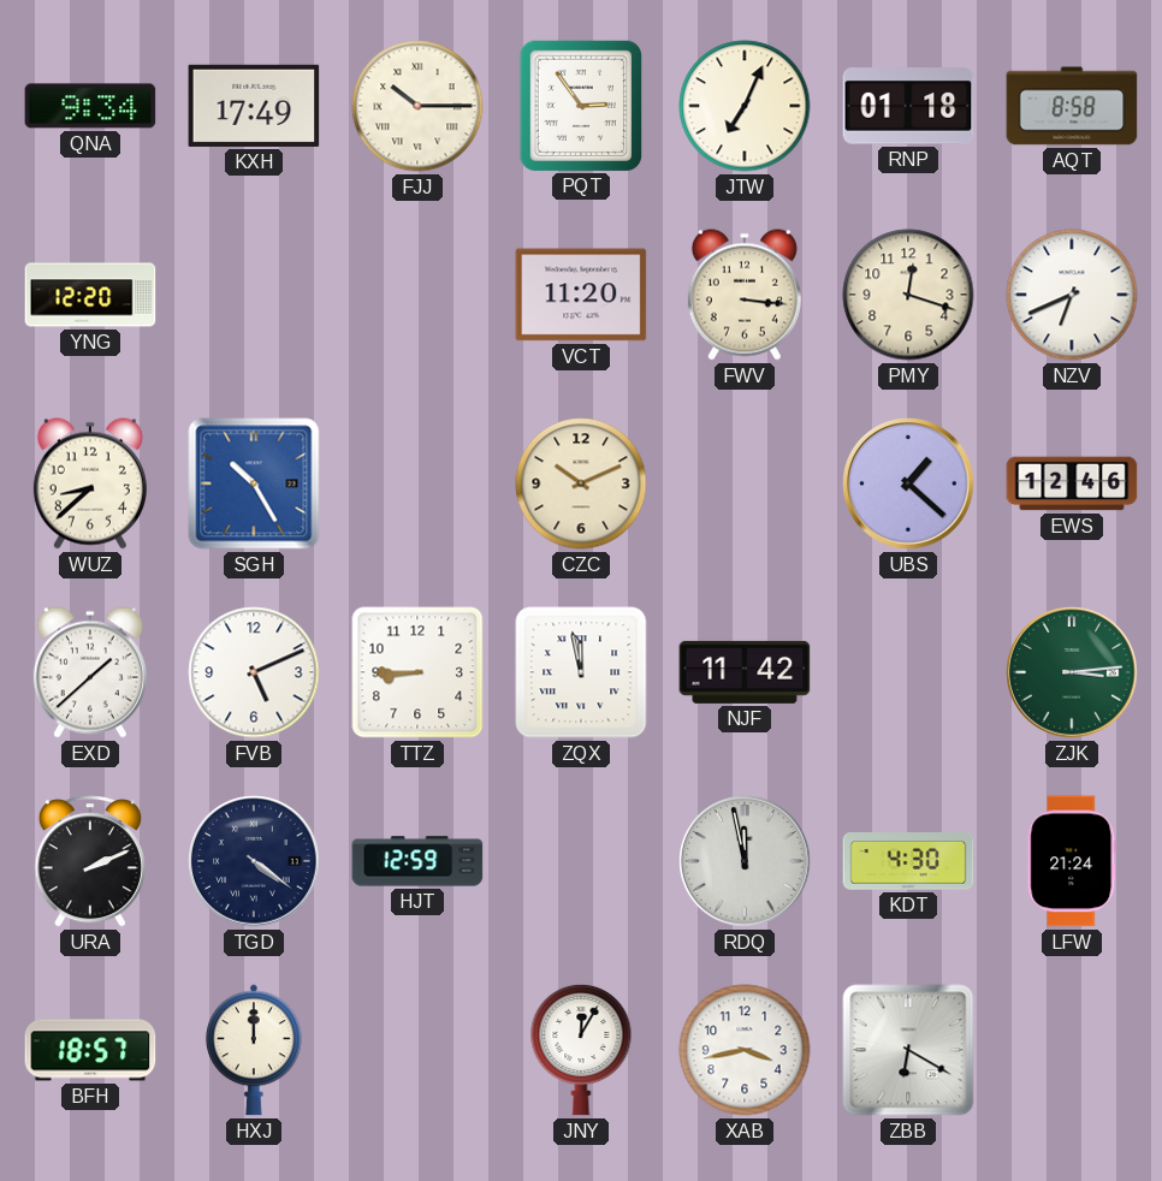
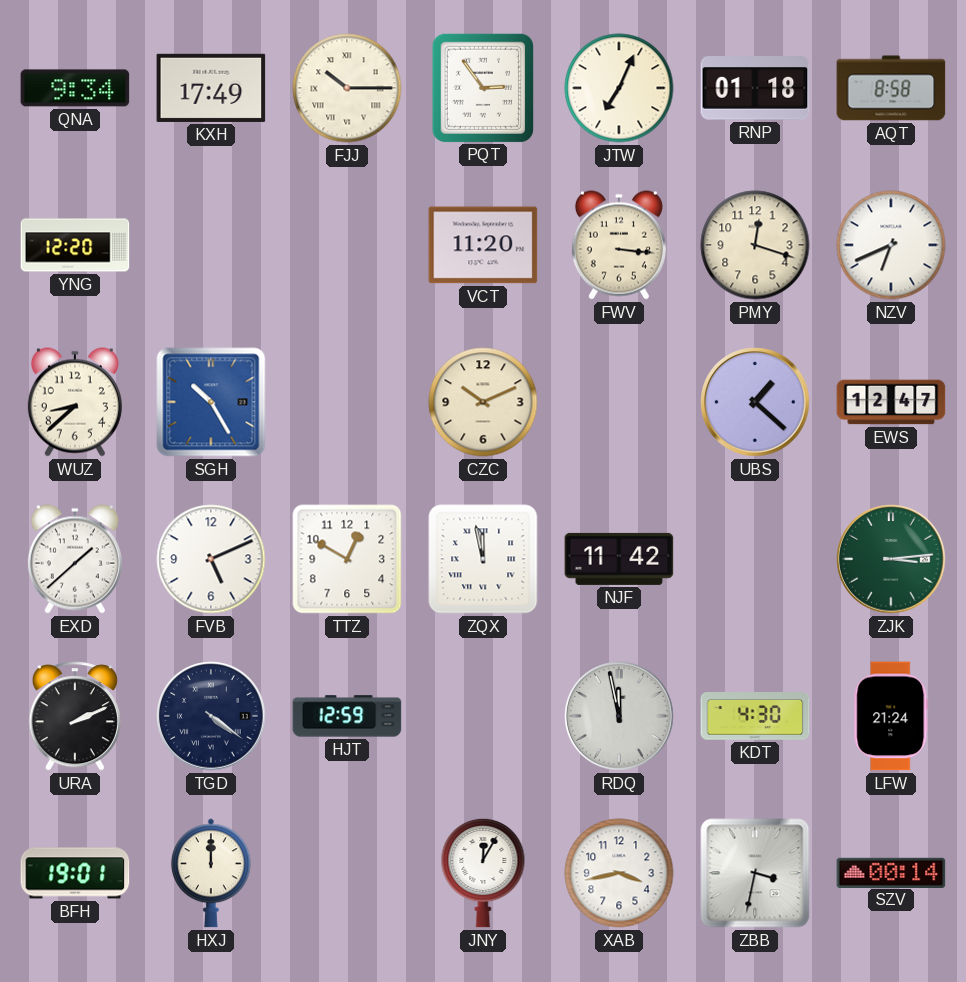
EWS: 12:46 -> 12:47
TTZ: 8:45 -> 12:50
BFH: 18:57 -> 19:01
ZBB: 6:20 -> 3:32
SZV: none -> 00:14
